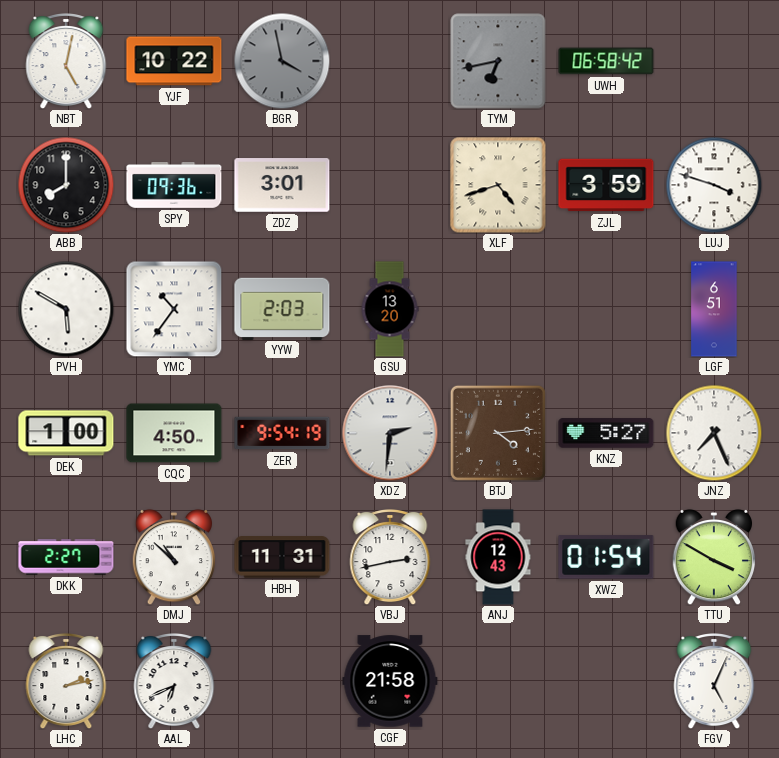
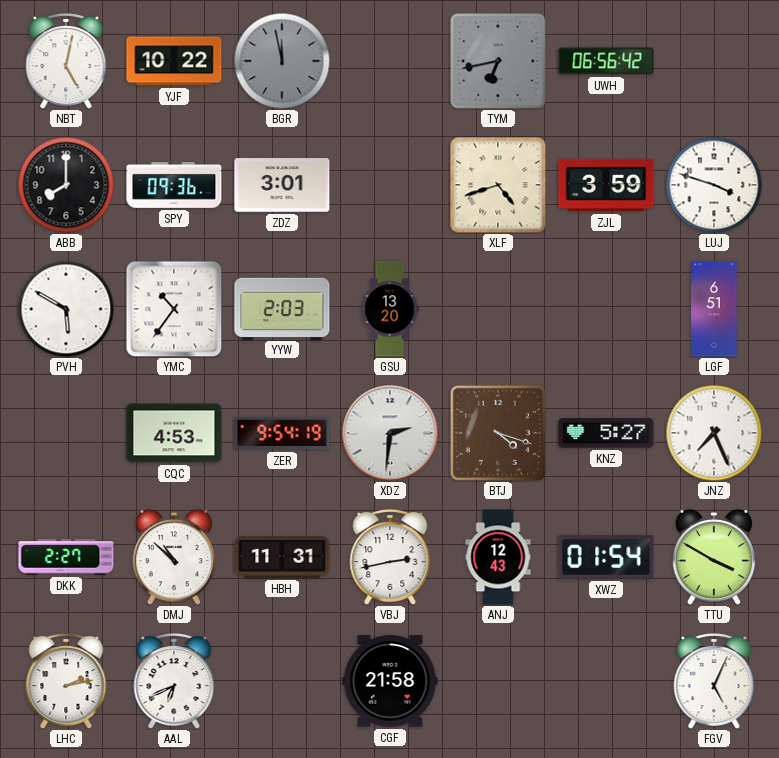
BGR: 3:58 -> 11:58
UWH: 06:58 -> 06:56
DEK: 1:00 -> none
CQC: 4:50 -> 4:53
BTJ: 4:14 -> 4:18
